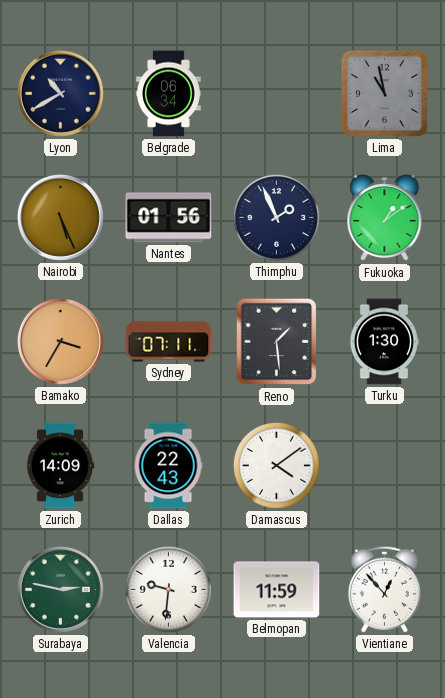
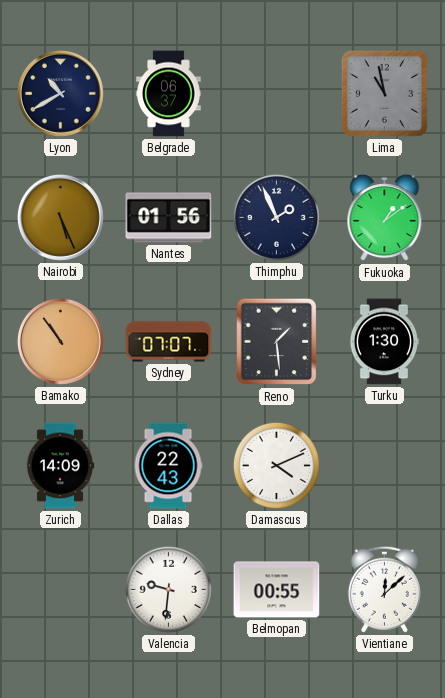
Belgrade: 06:34 -> 06:37
Bamako: 3:35 -> 10:54
Sydney: 07:11 -> 07:07
Damascus: 4:09 -> 4:11
Surabaya: 2:47 -> none
Belmopan: 11:59 -> 00:55
Vientiane: 12:53 -> 12:08
